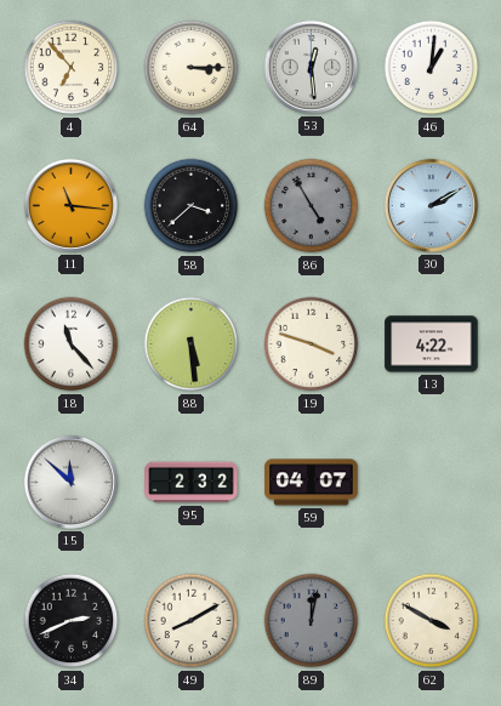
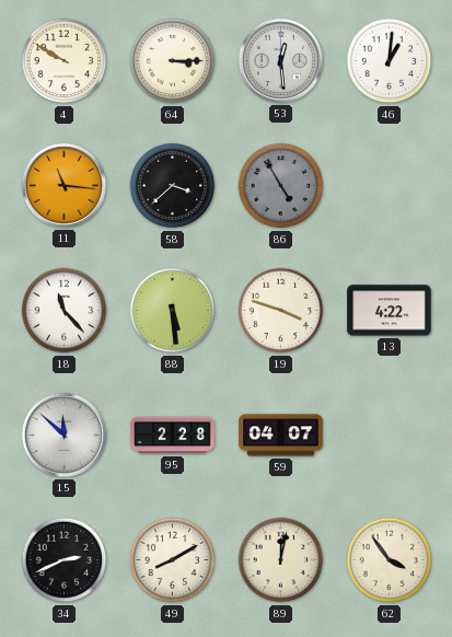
4: 6:53 -> 9:50
30: 2:10 -> none
95: 2:32 -> 2:28
89 dial: grey -> cream
62: 3:50 -> 3:54
